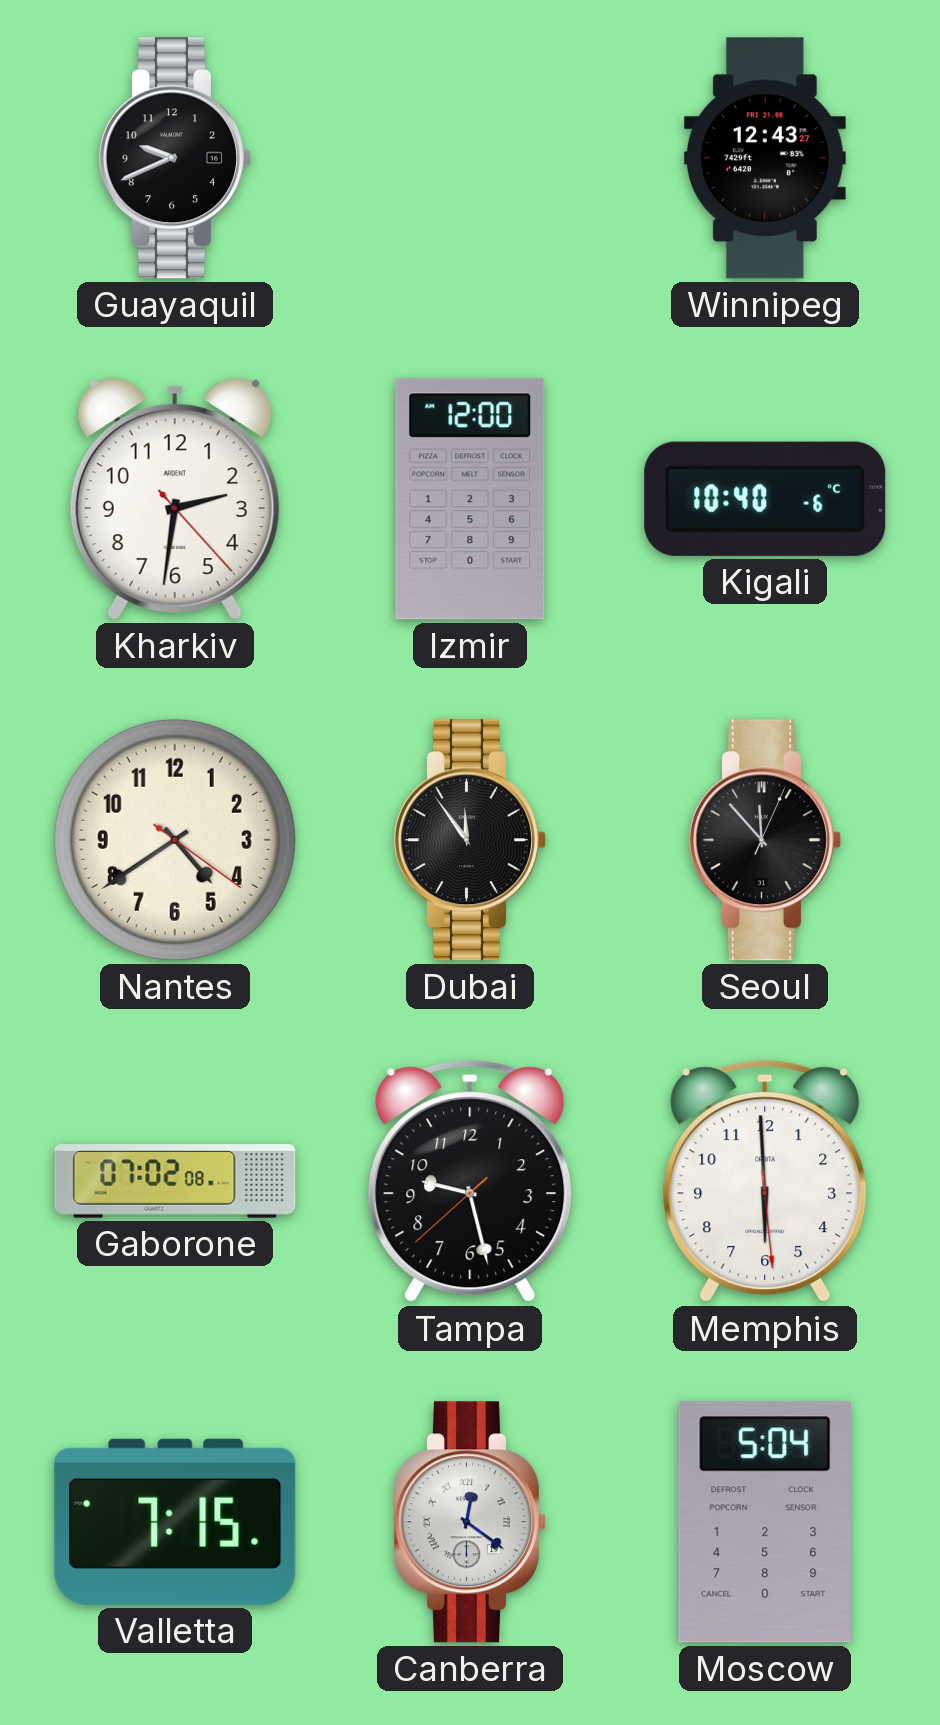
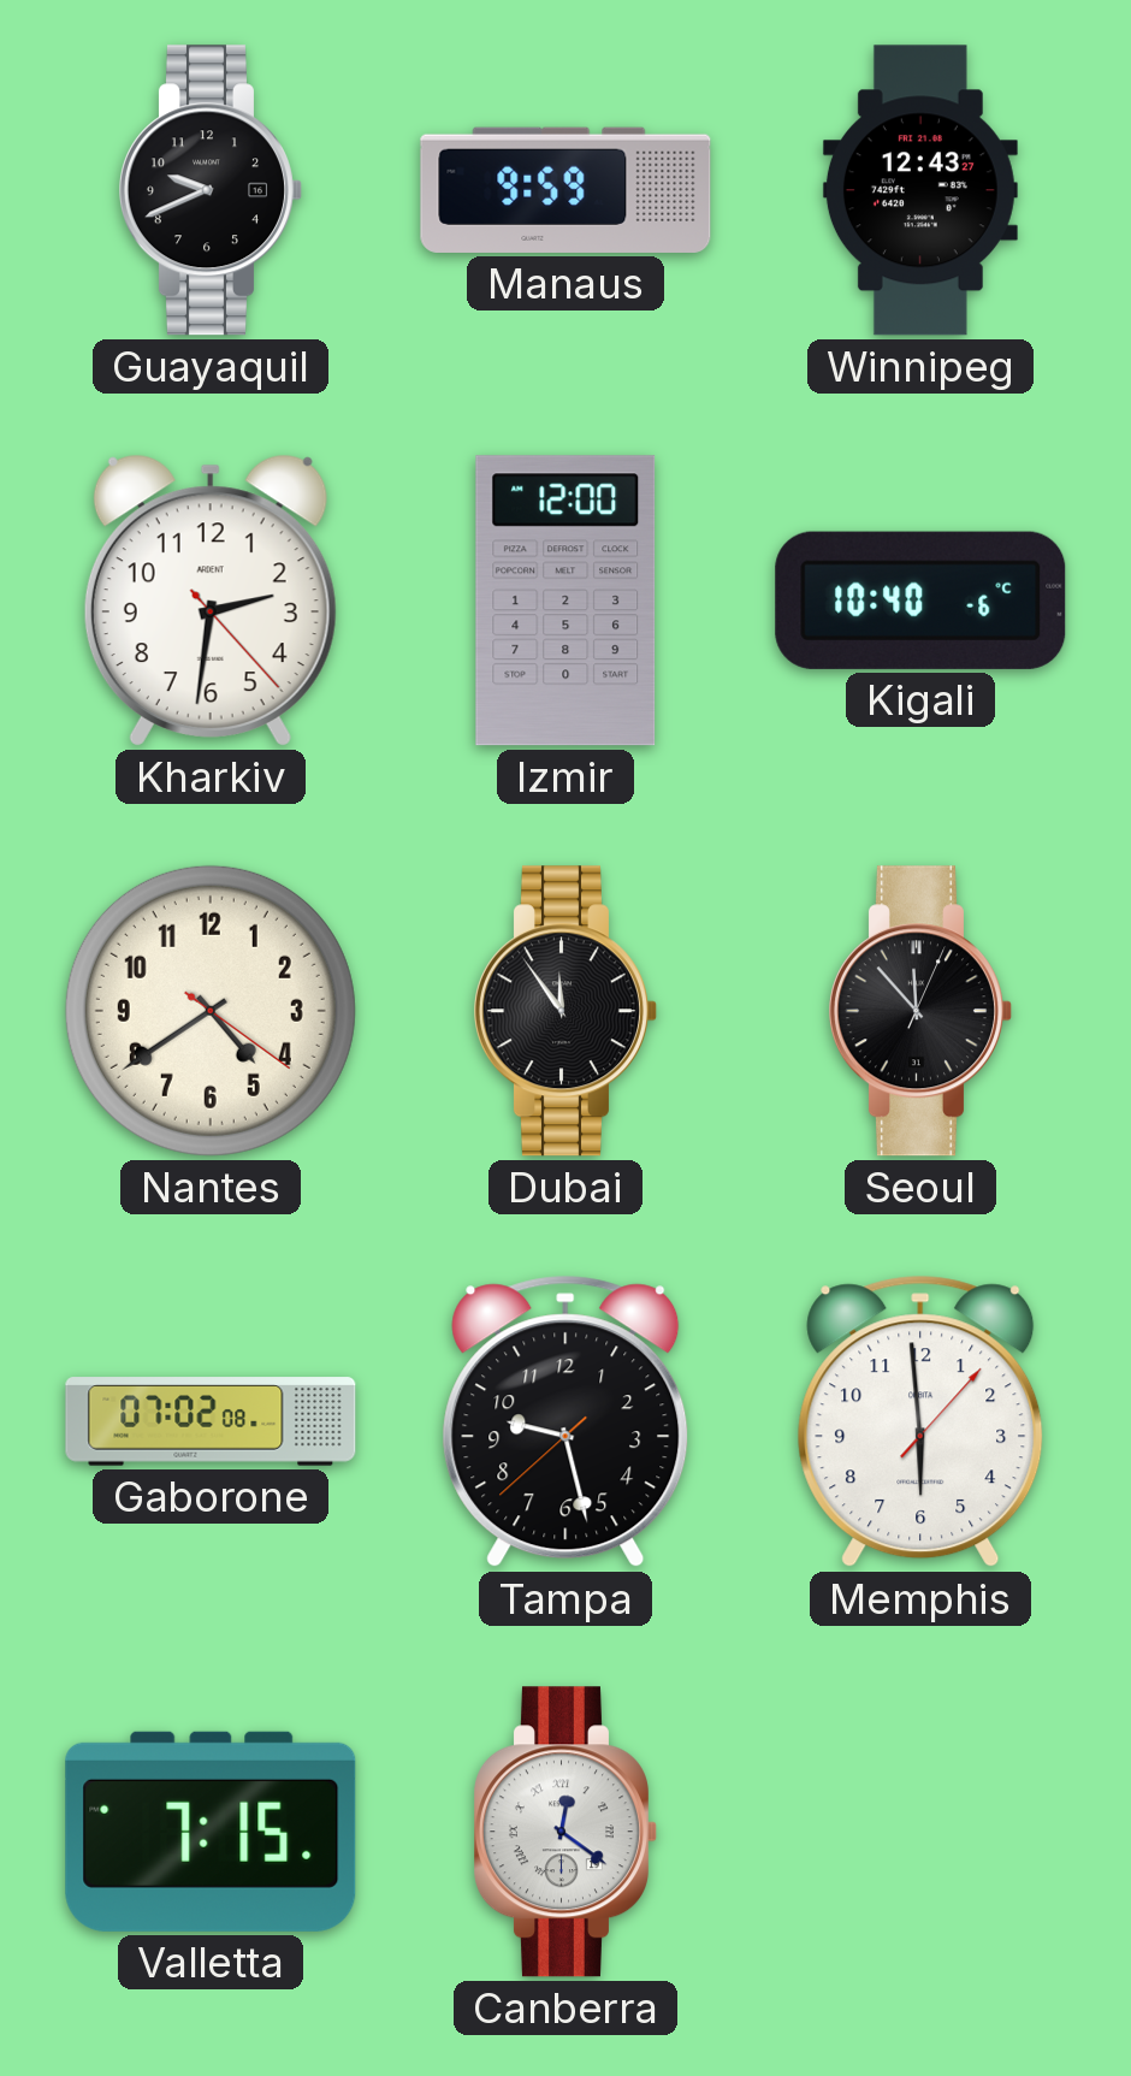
Manaus: none -> 9:59
Memphis: 5:59:29 -> 5:59:07
Moscow: 5:04 -> none
